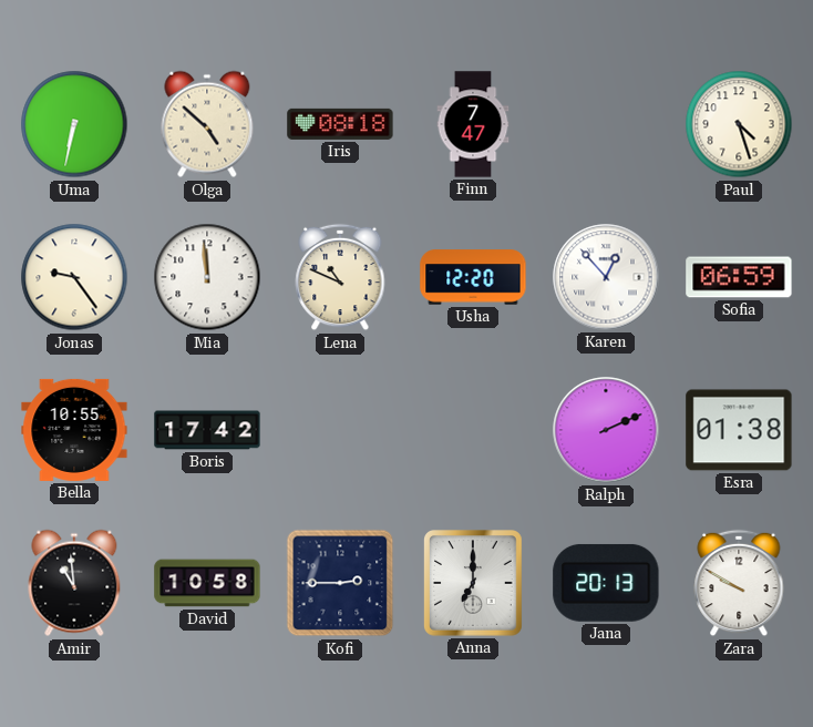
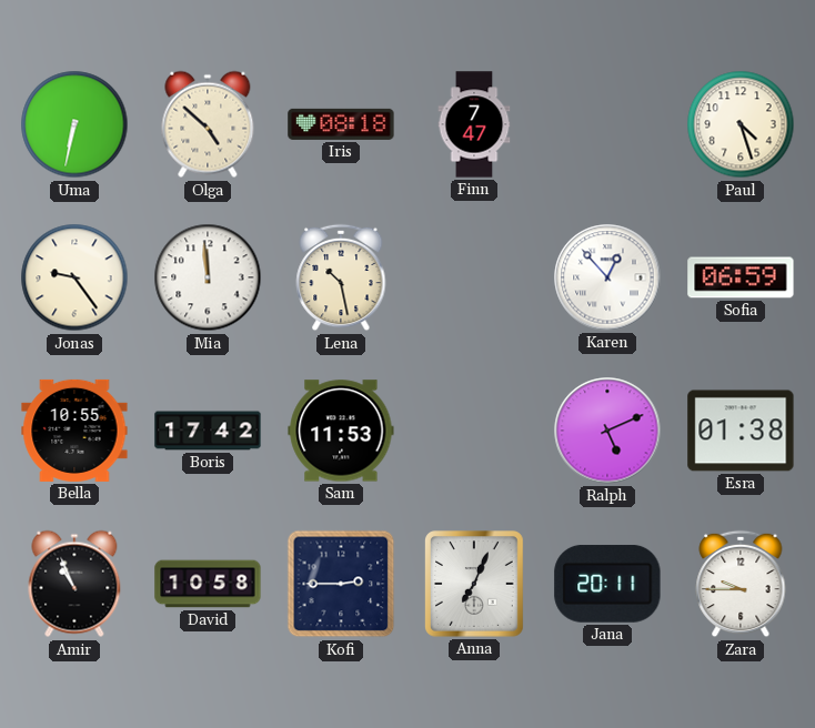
Lena: 10:49 -> 10:28
Usha: 12:20 -> none
Sam: none -> 11:53
Ralph: 2:11 -> 5:11
Amir: 10:59 -> 10:56
Anna: 7:00 -> 7:04
Jana: 20:13 -> 20:11
Zara: 9:50 -> 9:45
